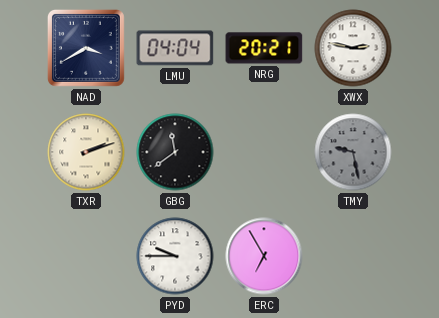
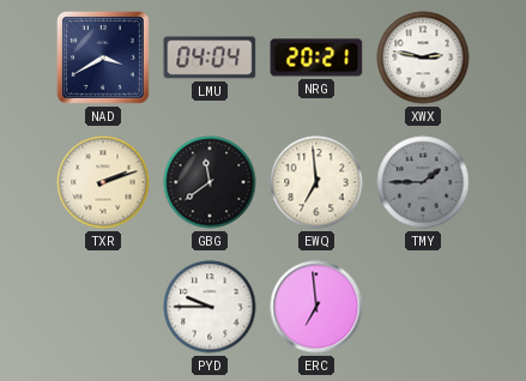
EWQ: none -> 6:59
TMY: 9:28 -> 1:45
ERC: 6:55 -> 6:59
